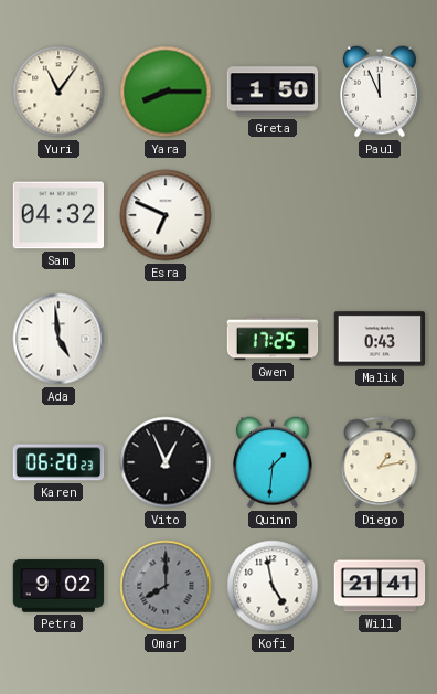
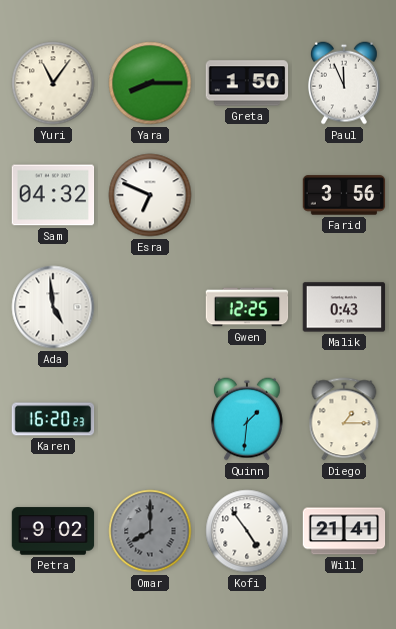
Farid: none -> 3:56
Gwen: 17:25 -> 12:25
Karen: 06:20 -> 16:20
Vito: 12:56 -> none
Diego: 1:13 -> 1:15
Kofi: 4:58 -> 4:54
